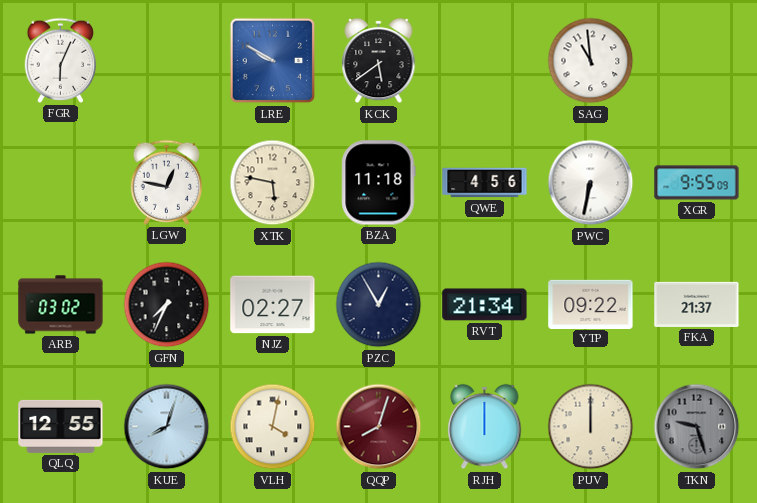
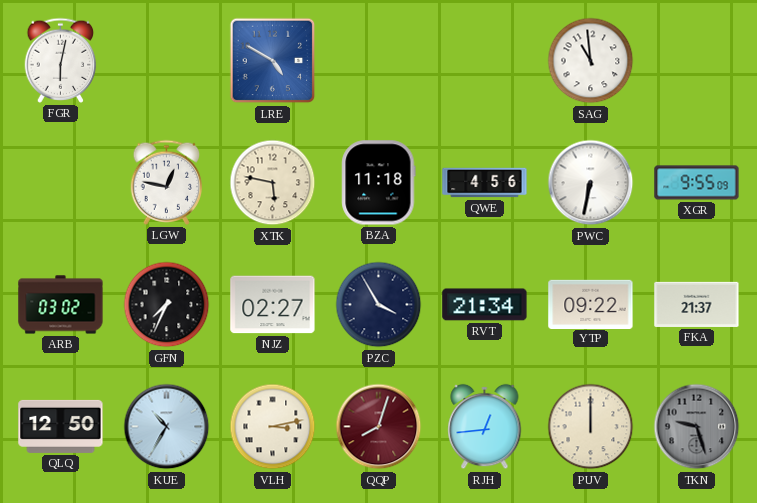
FGR: 6:04 -> 6:02
LRE: 9:50 -> 4:50
KCK: 5:39 -> none
PZC: 12:55 -> 3:55
QLQ: 12:55 -> 12:50
KUE: 8:03 -> 10:35
VLH: 4:02 -> 3:13
RJH: 12:00 -> 12:44
